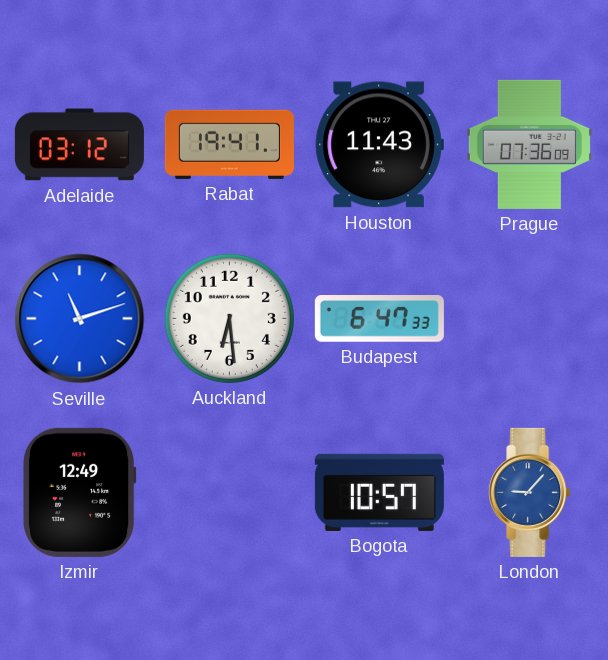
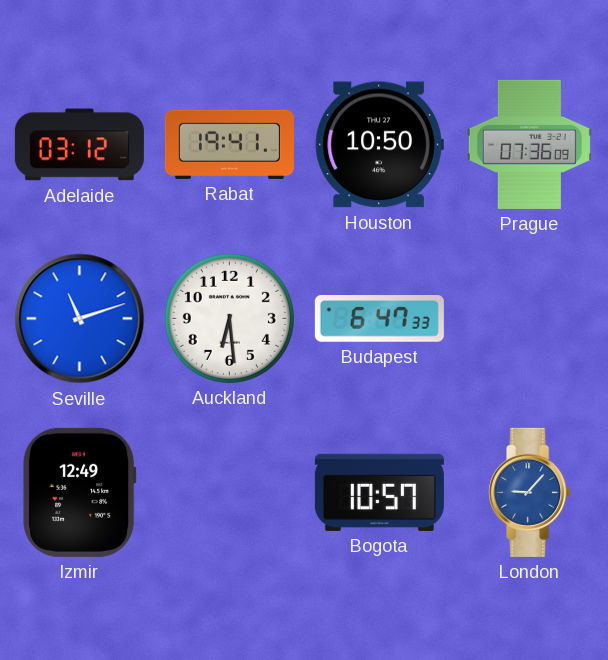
Houston: 11:43 -> 10:50
